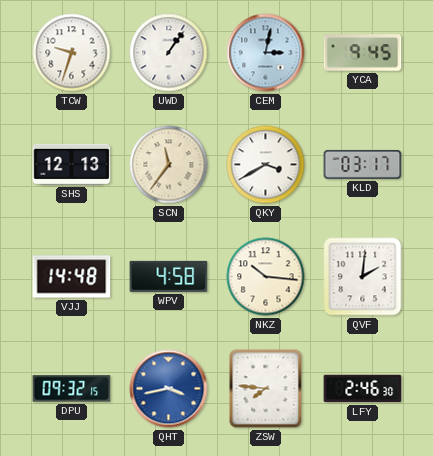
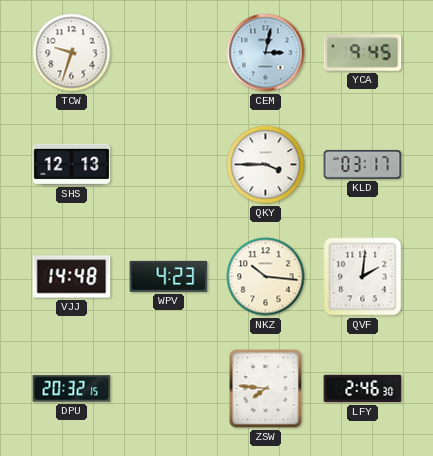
UWD: 1:06 -> none
SCN: 11:36 -> none
QKY: 3:40 -> 3:45
WPV: 4:58 -> 4:23
DPU: 09:32 -> 20:32
QHT: 3:43 -> none
